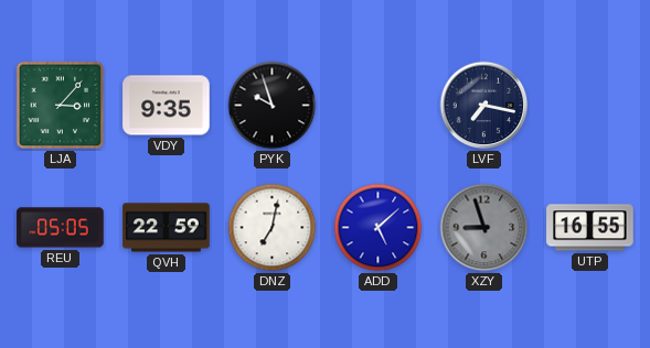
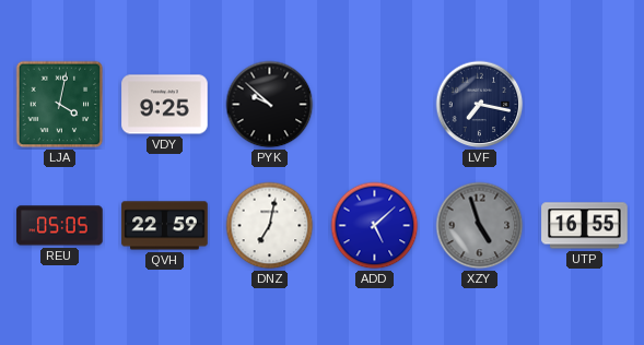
LJA: 3:07 -> 4:02
VDY: 9:35 -> 9:25
PYK: 9:57 -> 9:52
XZY: 8:57 -> 4:57
